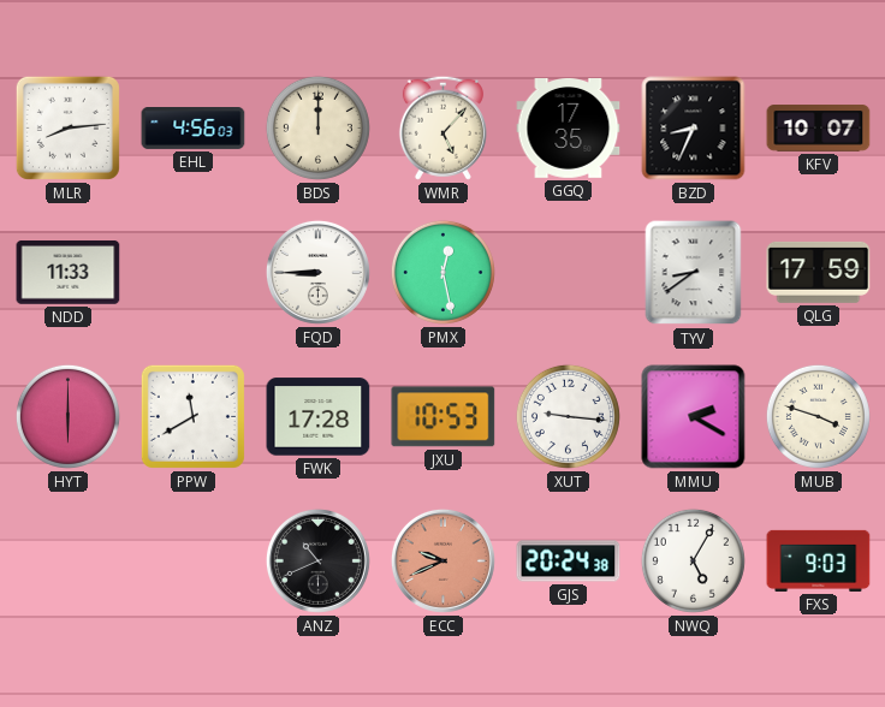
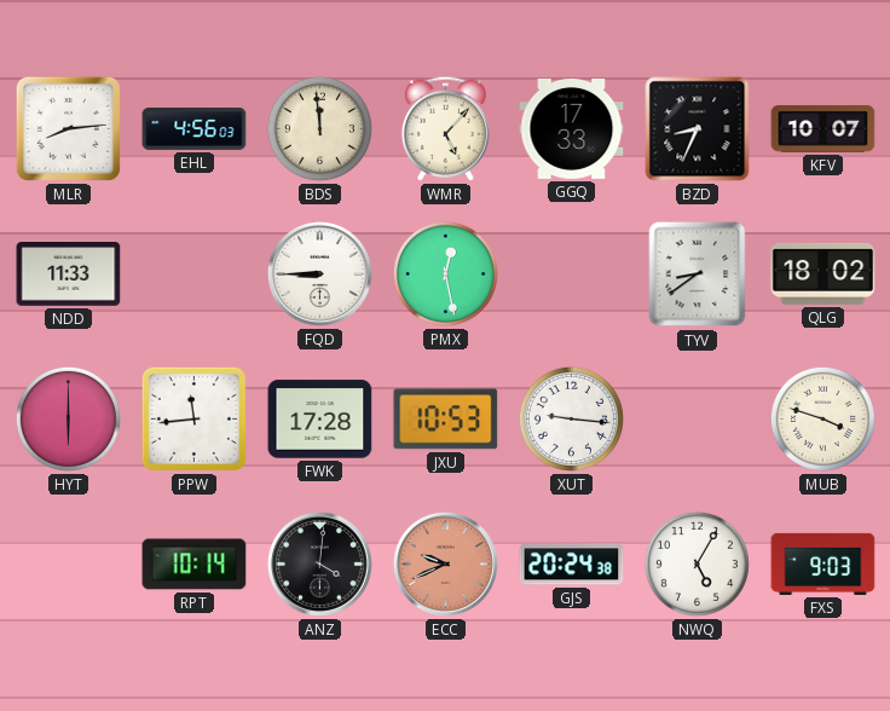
BDS: 12:00 -> 11:59
GGQ: 17:35 -> 17:33
QLG: 17:59 -> 18:02
PPW: 11:40 -> 11:44
MMU: 2:20 -> none
RPT: none -> 10:14
ANZ: 10:41 -> 4:01
